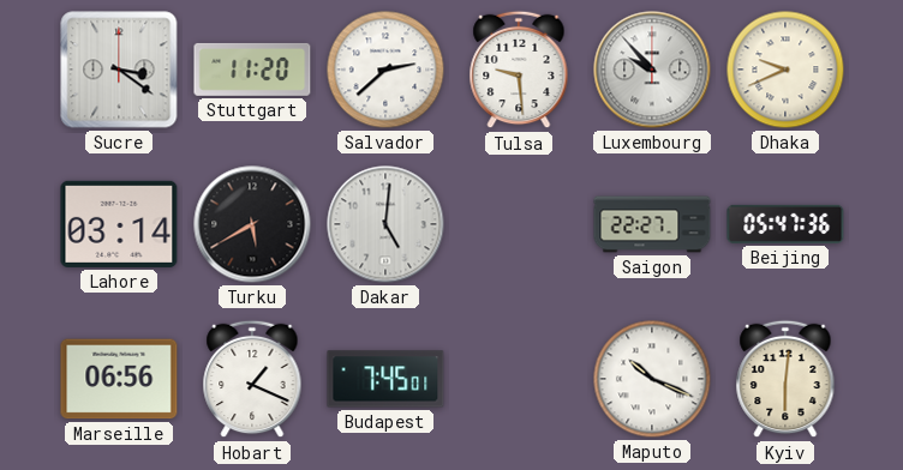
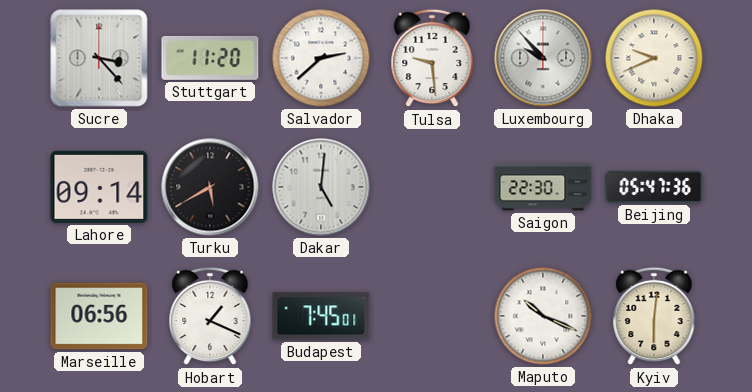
Sucre: 3:21 -> 3:23
Lahore: 03:14 -> 09:14
Saigon: 22:27 -> 22:30
